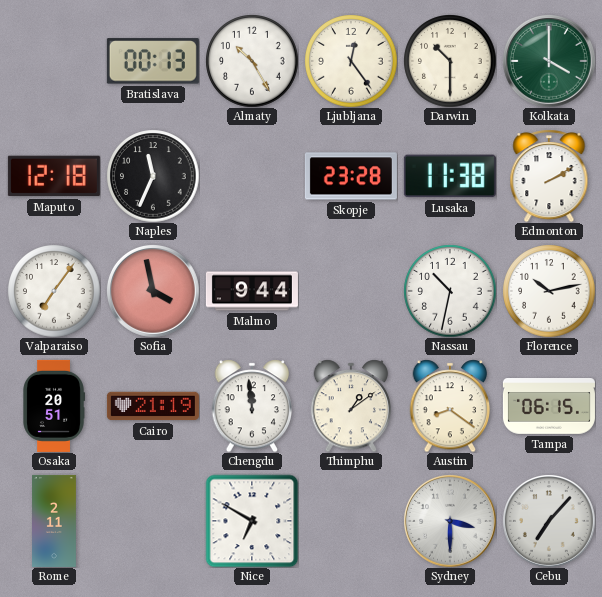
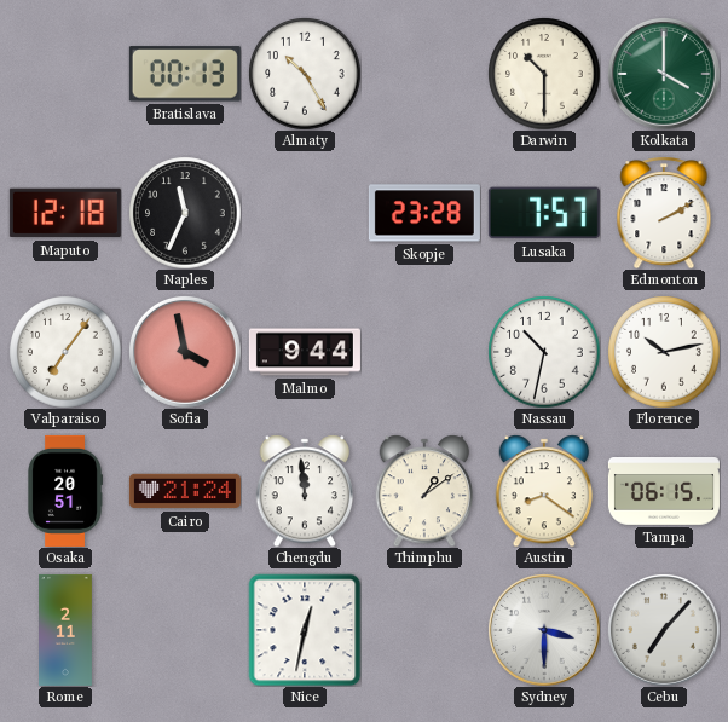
Ljubljana: 12:24 -> none
Lusaka: 11:38 -> 7:57
Cairo: 21:19 -> 21:24
Nice: 6:50 -> 12:32
